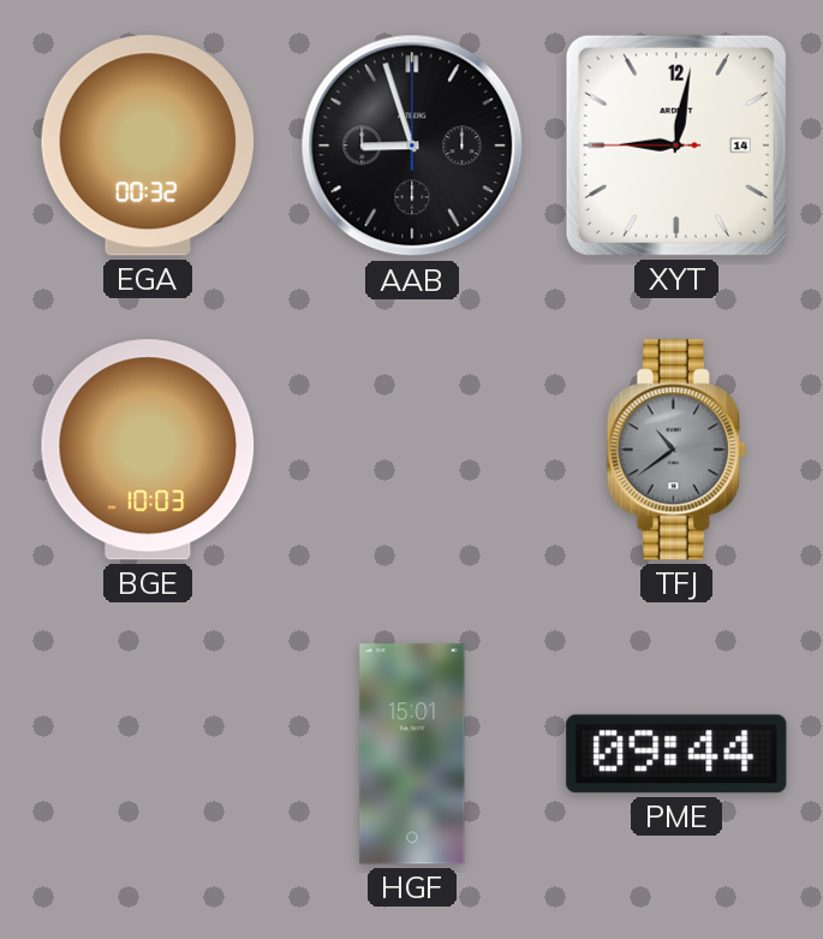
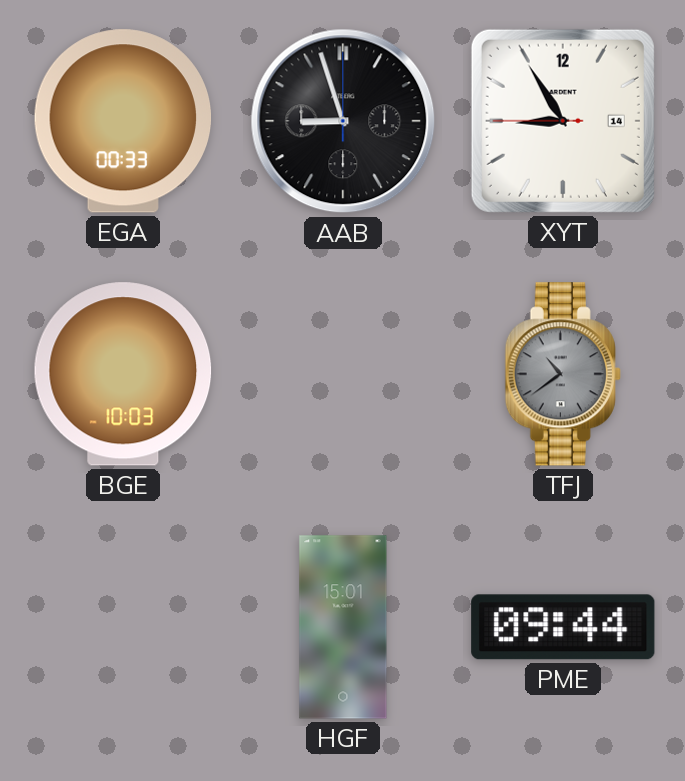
EGA: 00:32 -> 00:33
XYT: 9:01 -> 8:54
